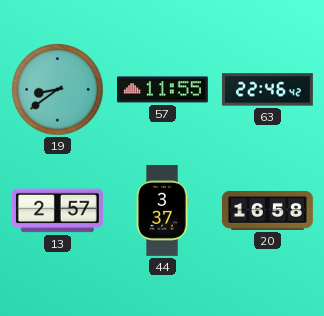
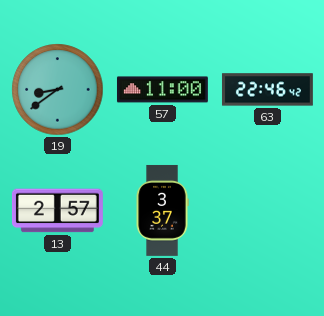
57: 11:55 -> 11:00
20: 16:58 -> none
